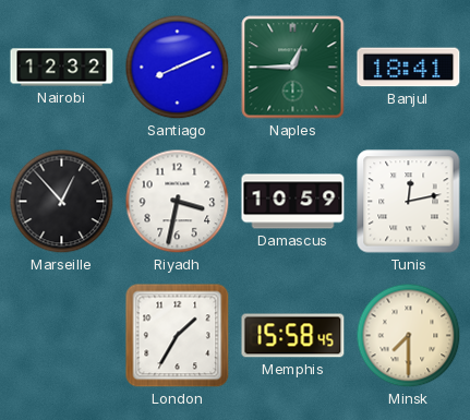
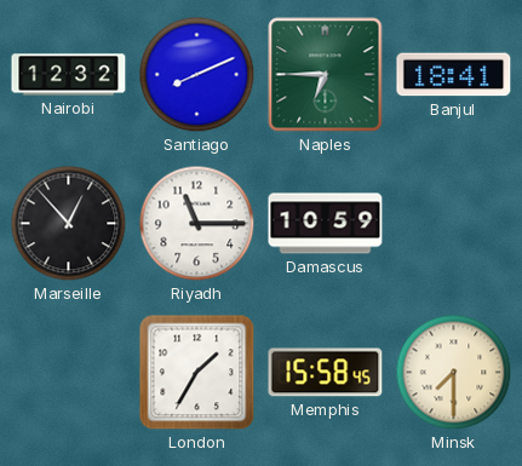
Naples: 12:45 -> 6:45
Riyadh: 3:32 -> 11:15
Tunis: 12:13 -> none
